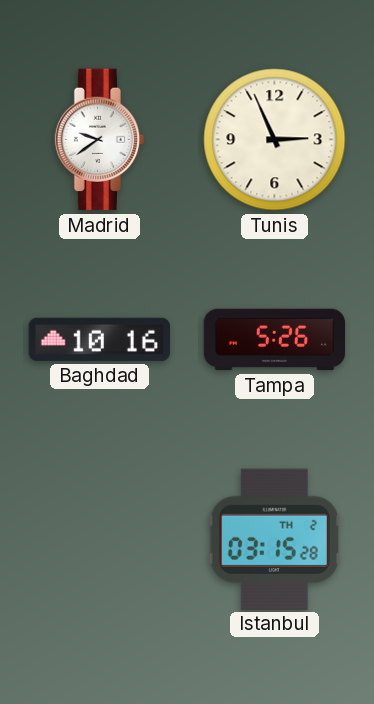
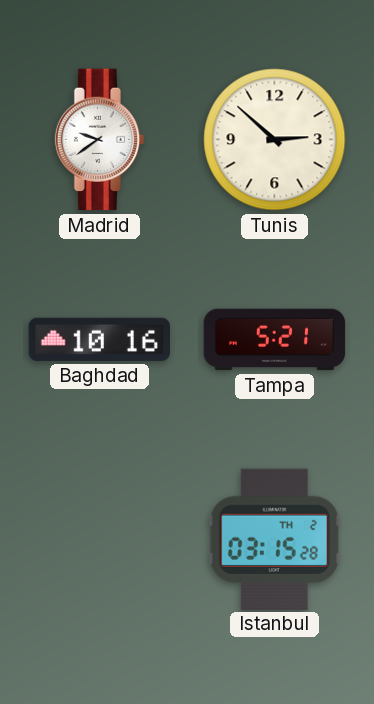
Tunis: 2:56 -> 2:52
Tampa: 5:26 -> 5:21
